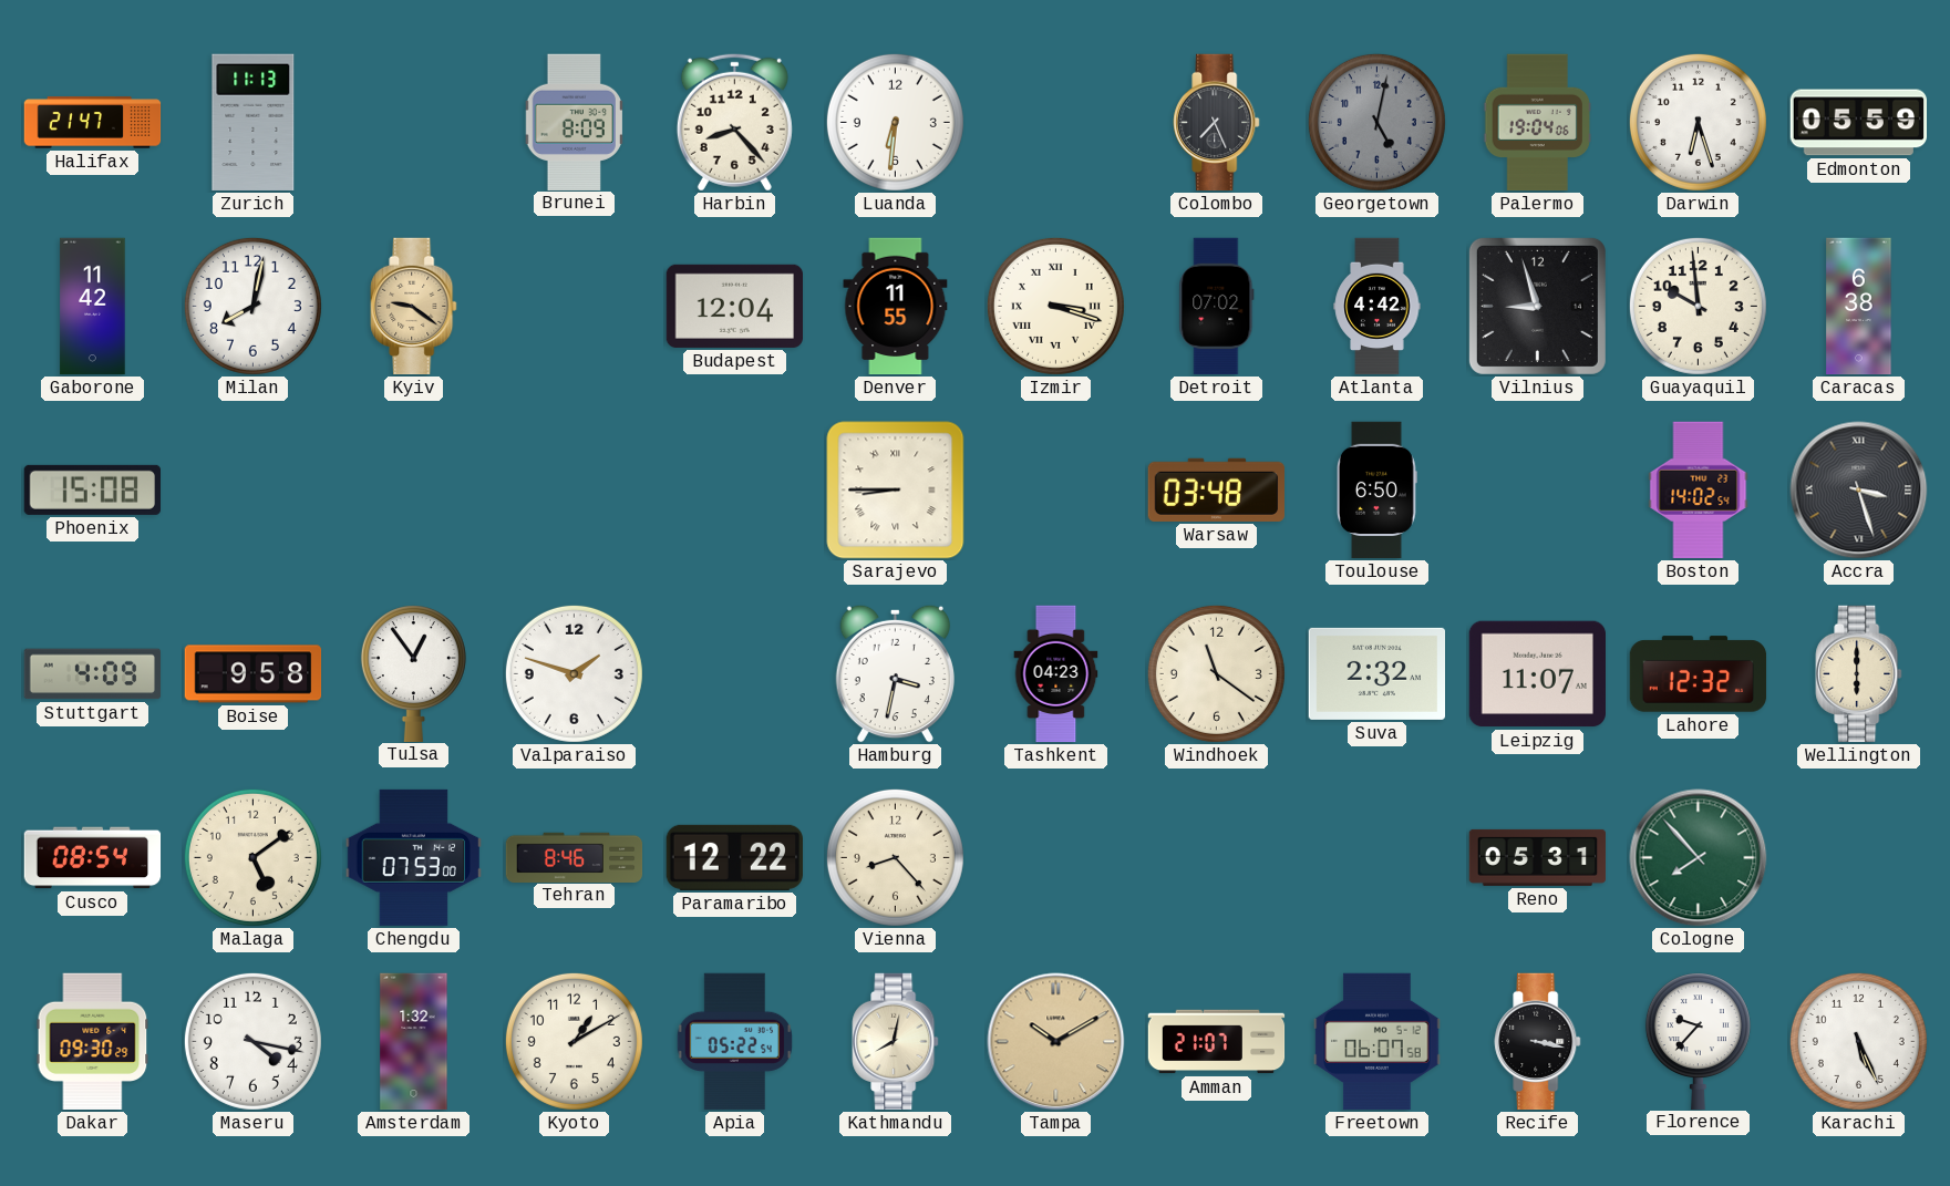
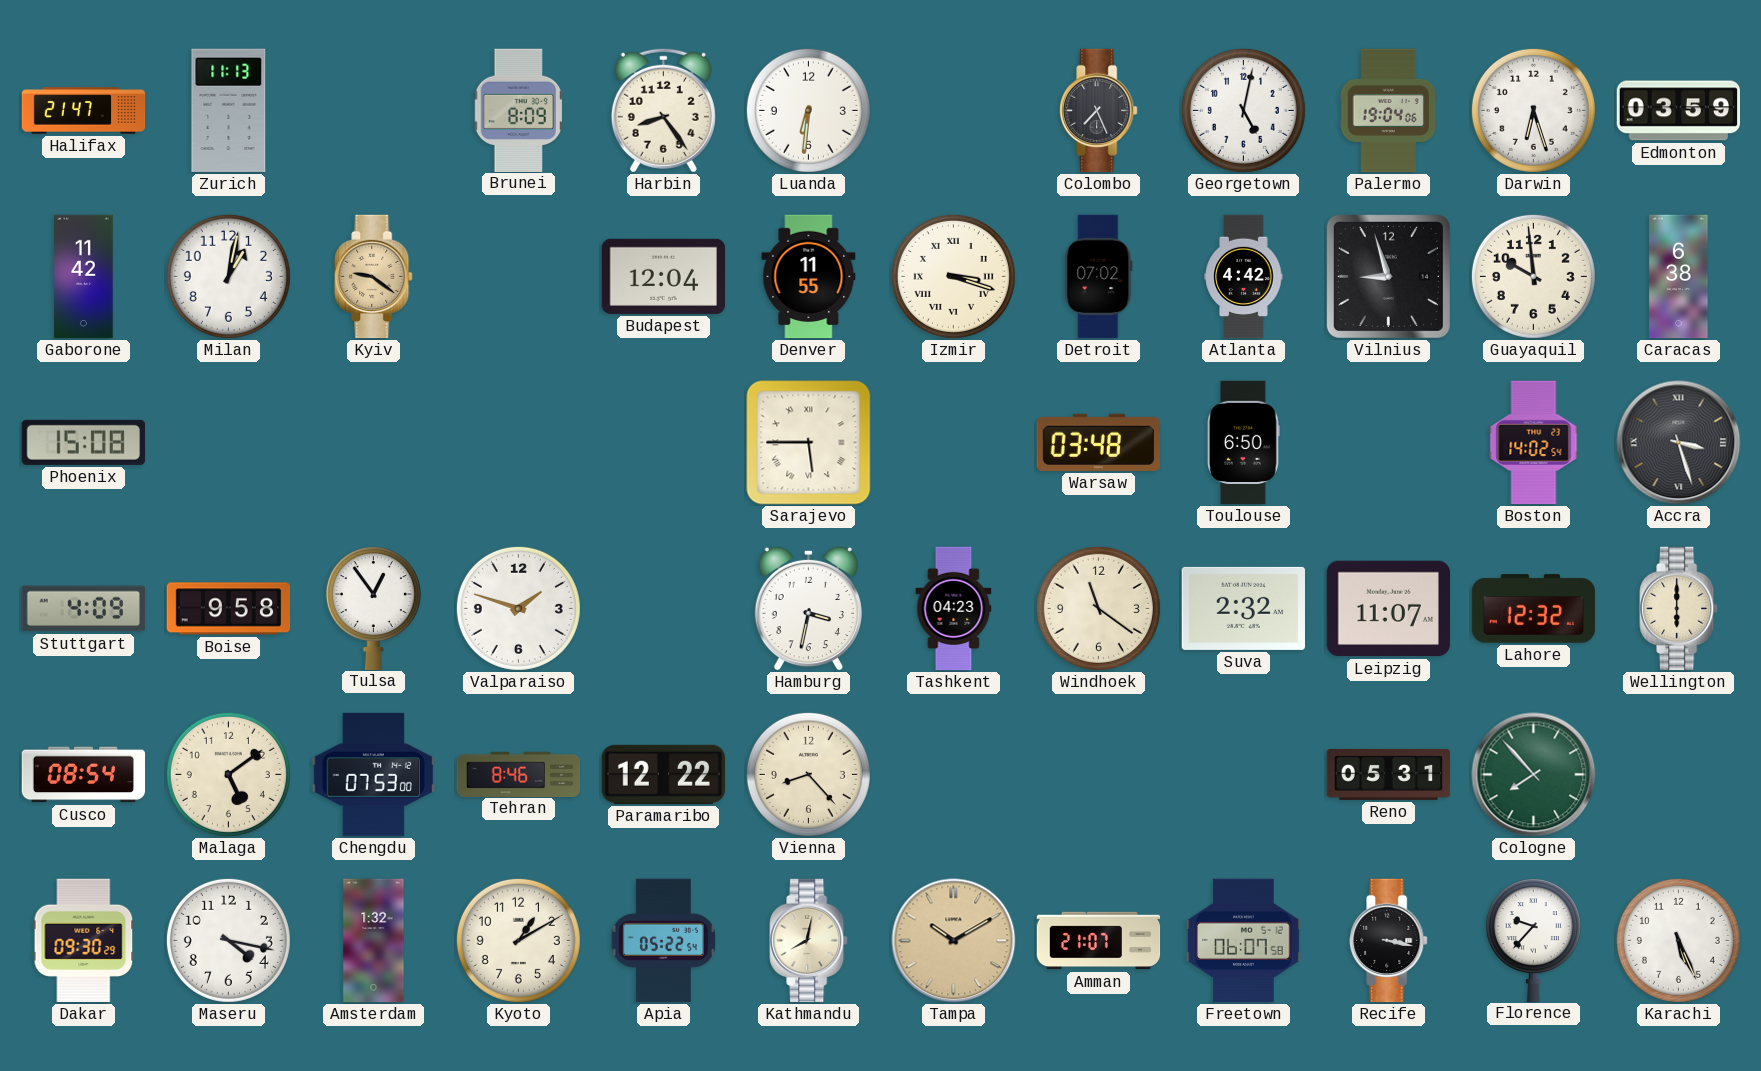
Harbin: 8:23 -> 8:24
Georgetown dial: grey -> white
Edmonton: 05:59 -> 03:59
Milan: 8:02 -> 1:02
Sarajevo: 8:45 -> 5:45
